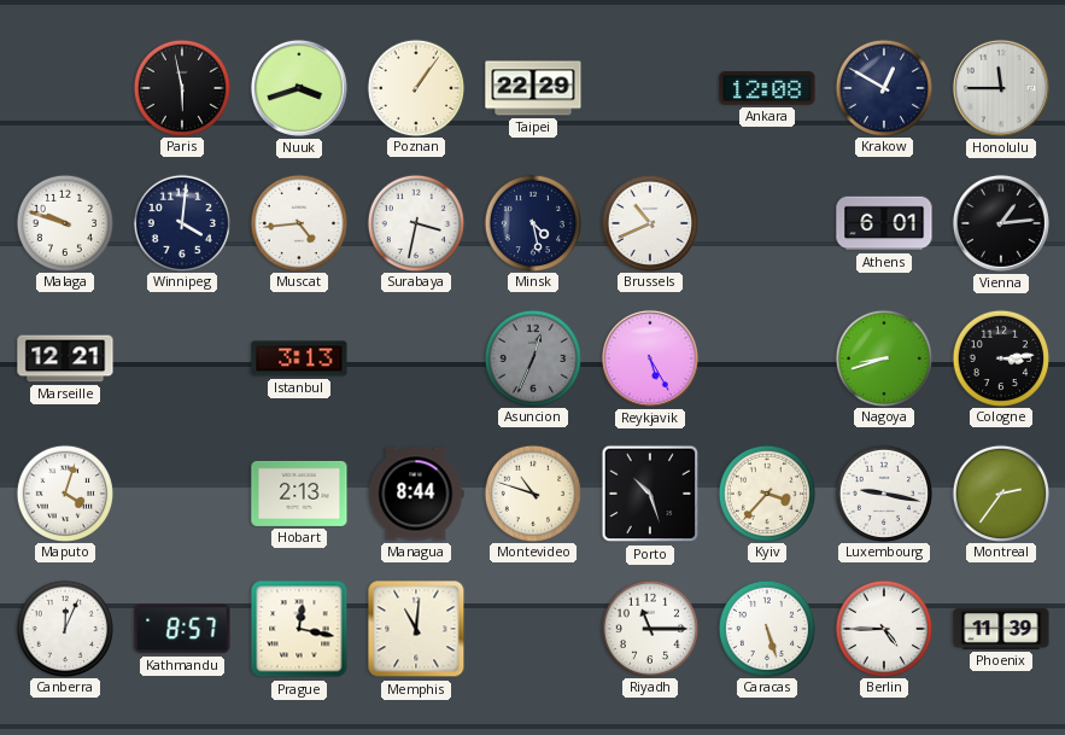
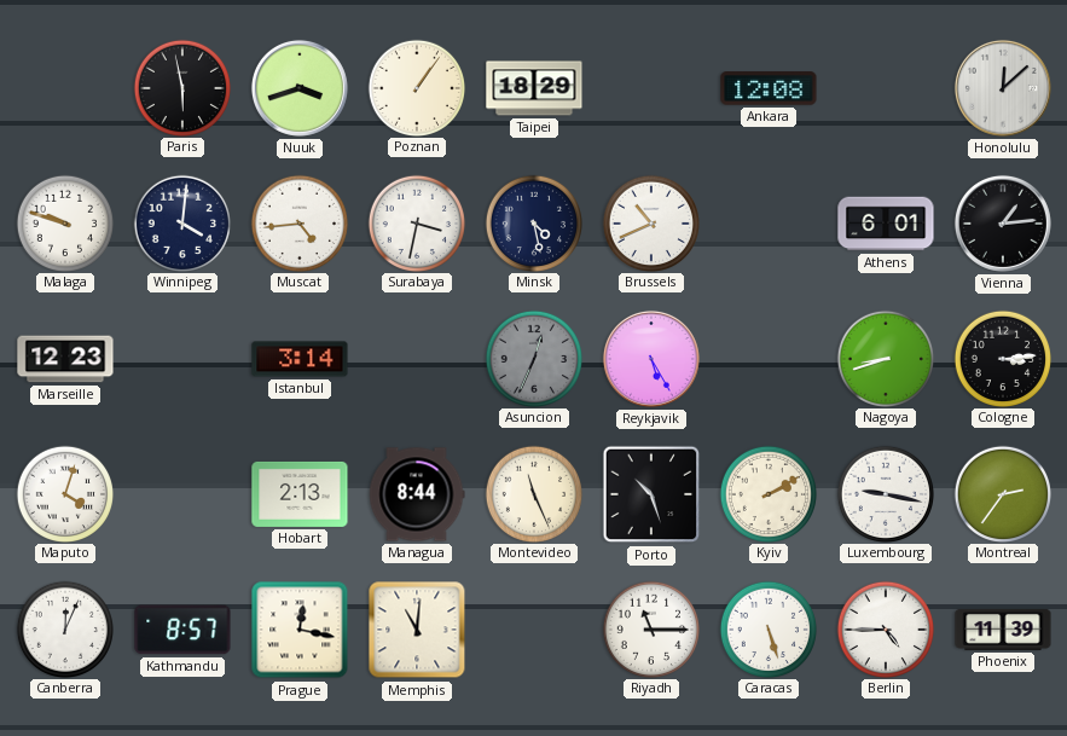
Taipei: 22:29 -> 18:29
Krakow: 12:50 -> none
Honolulu: 11:45 -> 12:08
Marseille: 12:21 -> 12:23
Istanbul: 3:13 -> 3:14
Montevideo: 10:48 -> 11:26
Kyiv: 3:37 -> 2:10
